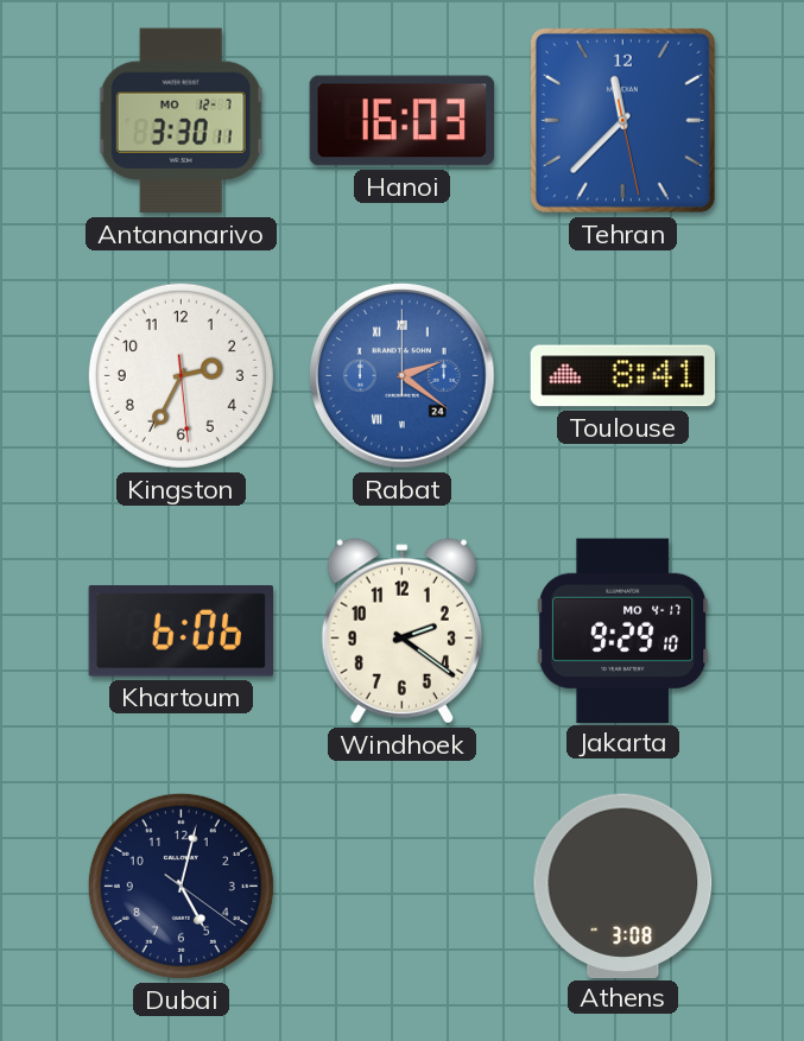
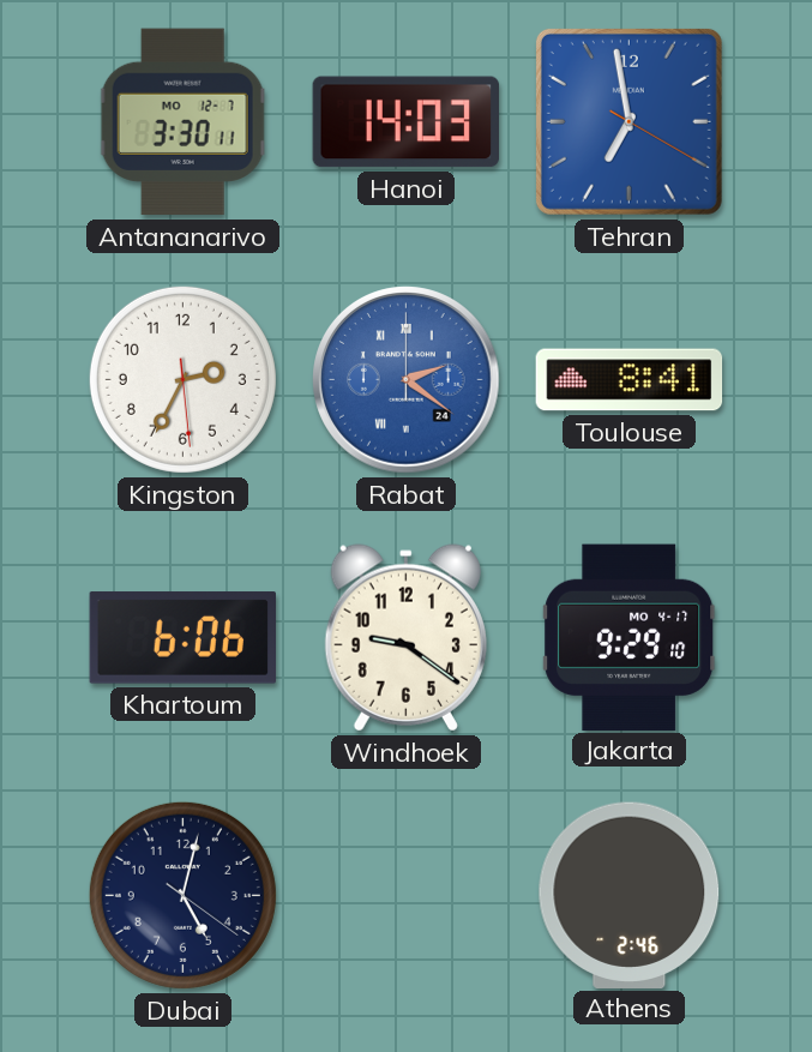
Hanoi: 16:03 -> 14:03
Tehran: 11:37 -> 6:58
Windhoek: 2:21 -> 9:21
Athens: 3:08 -> 2:46
